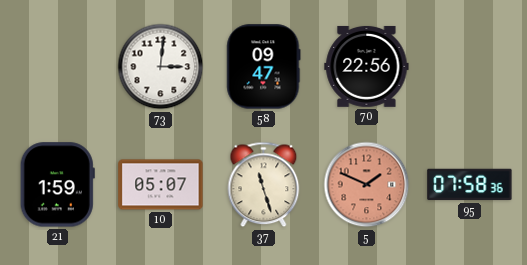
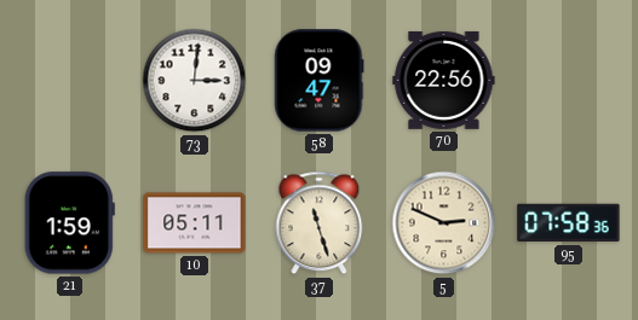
10: 05:07 -> 05:11
5: 1:49 -> 2:49
5 dial: salmon -> cream
